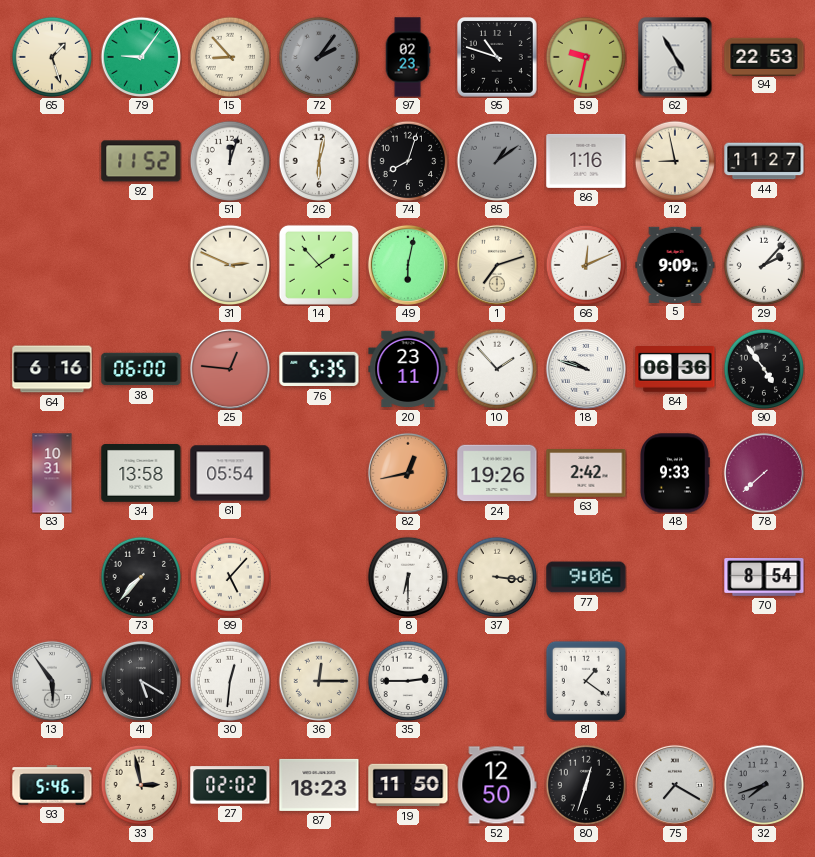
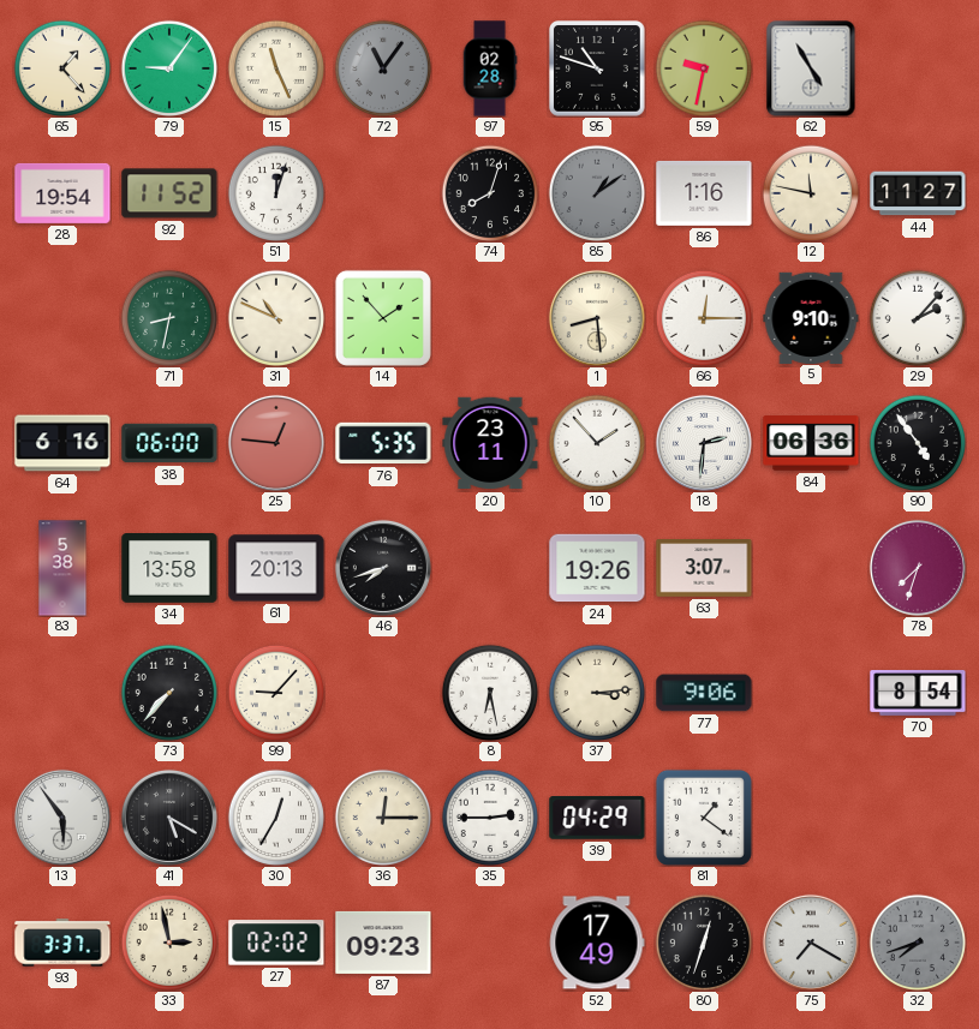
65: 1:27 -> 1:23
15: 8:53 -> 11:26
72: 2:06 -> 11:06
97: 02:23 -> 02:28
94: 22:53 -> none
28: none -> 19:54
26: 6:02 -> none
12: 8:58 -> 11:47
71: none -> 8:32
31: 2:49 -> 10:49
49: 6:02 -> none
1: 7:12 -> 8:29
66: 12:11 -> 12:15
5: 9:09 -> 9:10
18: 9:48 -> 2:31
83: 10:31 -> 5:38
61: 05:54 -> 20:13
46: none -> 7:42
82: 12:43 -> none
63: 2:42 -> 3:07
48: 9:33 -> none
78: 7:38 -> 7:33
99: 5:07 -> 9:07
8: 6:30 -> 6:28
37: 3:16 -> 3:14
30: 12:31 -> 12:35
39: none -> 04:29
93: 5:46 -> 3:37
87: 18:23 -> 09:23
19: 11:50 -> none
52: 12:50 -> 17:49
